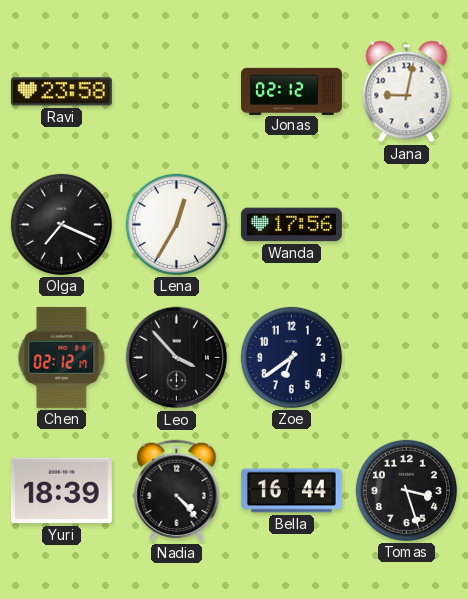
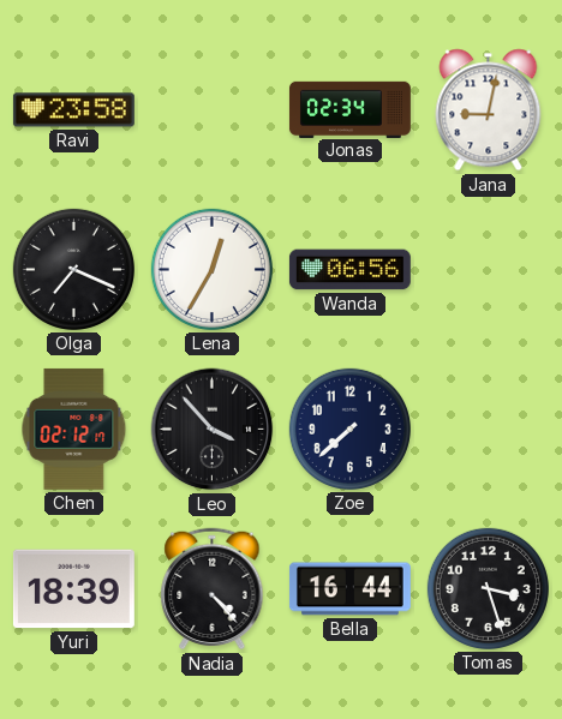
Jonas: 02:12 -> 02:34
Wanda: 17:56 -> 06:56
Zoe: 6:39 -> 7:38
